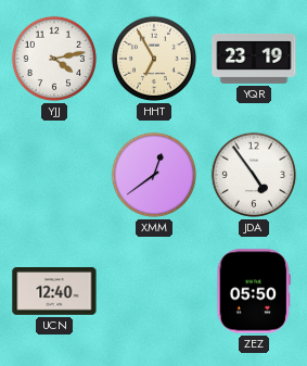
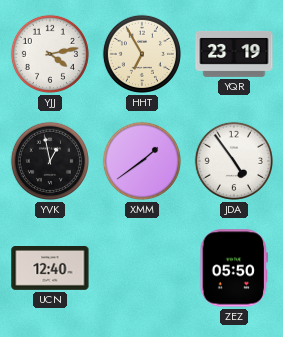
YVK: none -> 12:58
XMM: 12:39 -> 1:39
